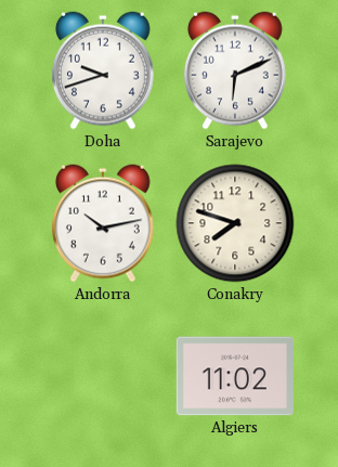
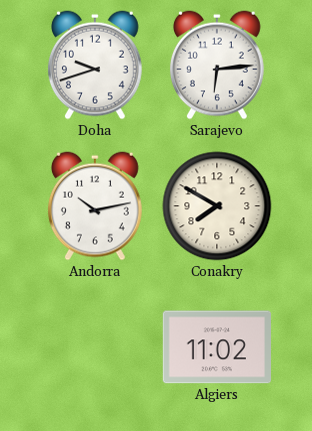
Sarajevo: 6:11 -> 6:14
Conakry: 7:48 -> 7:50
